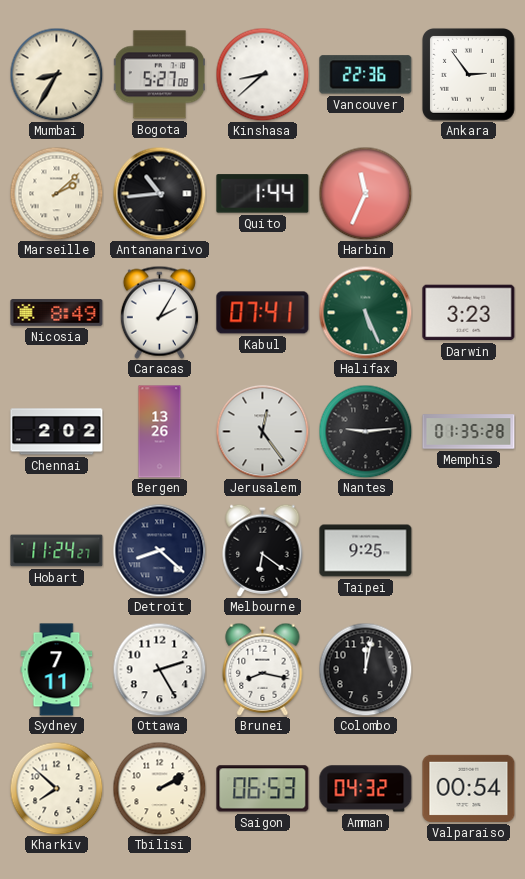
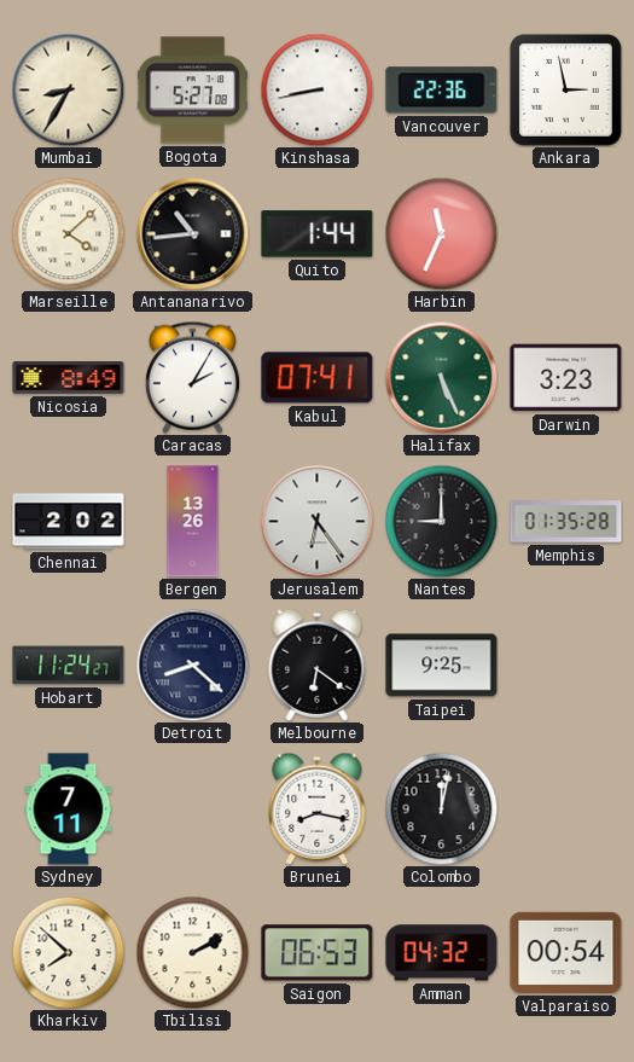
Kinshasa: 8:38 -> 8:43
Ankara: 2:54 -> 2:58
Marseille: 2:08 -> 4:08
Jerusalem: 12:24 -> 6:24
Nantes: 9:14 -> 9:00
Ottawa: 2:25 -> none
